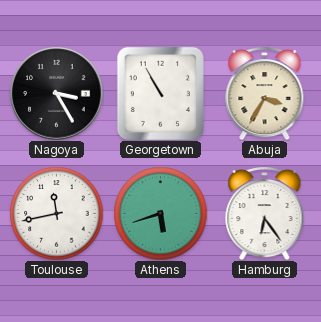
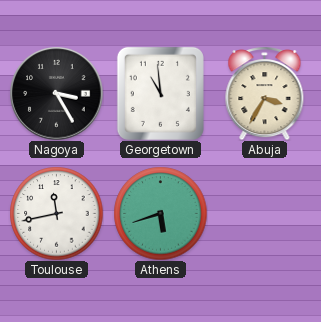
Georgetown: 10:55 -> 10:59
Hamburg: 6:24 -> none
